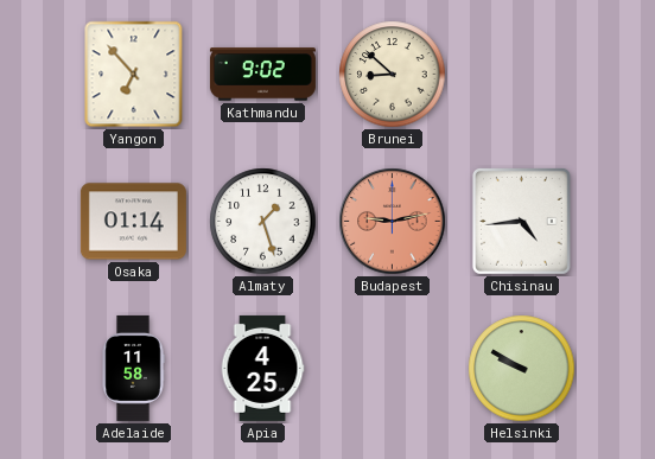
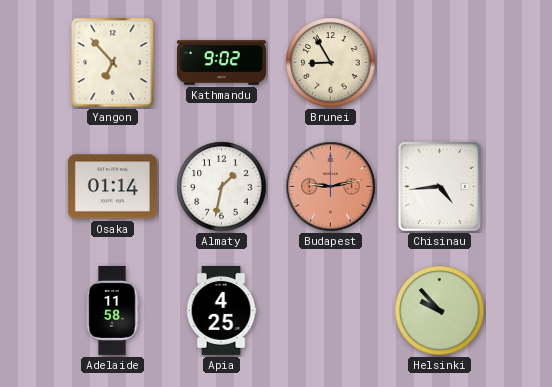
Brunei: 8:52 -> 8:55
Almaty: 1:27 -> 1:32
Helsinki: 9:50 -> 9:53
